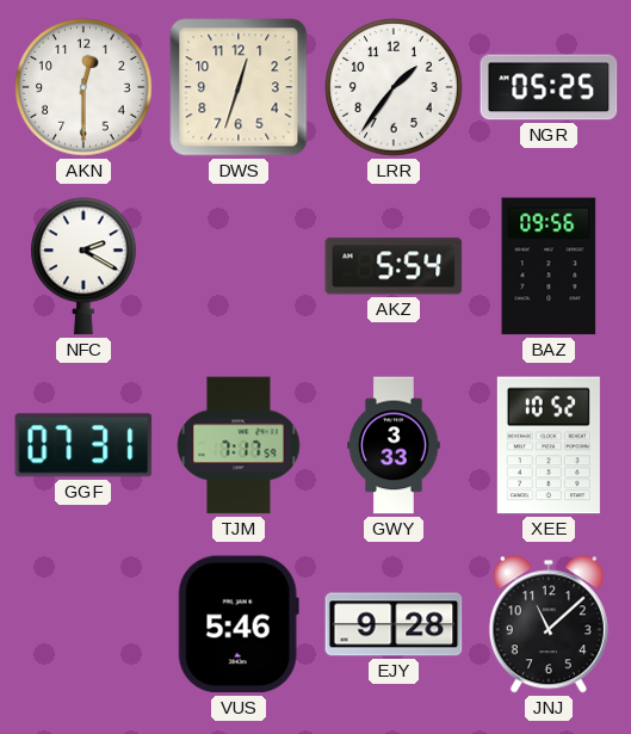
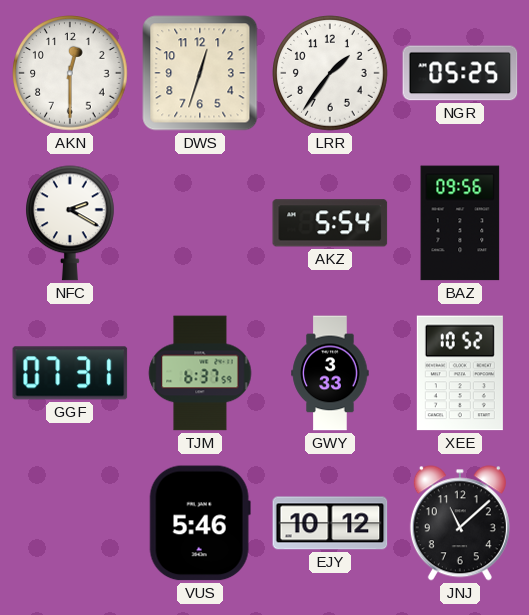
TJM: 7:17 -> 6:37
EJY: 9:28 -> 10:12
